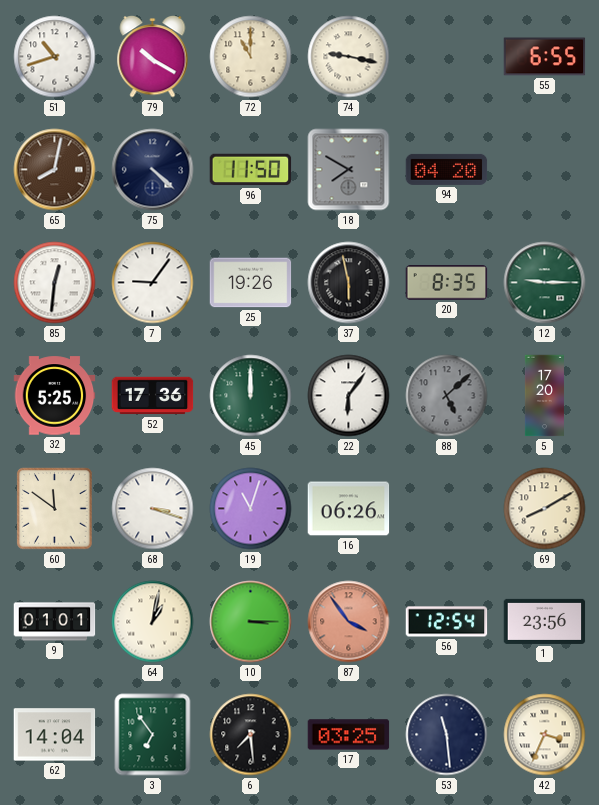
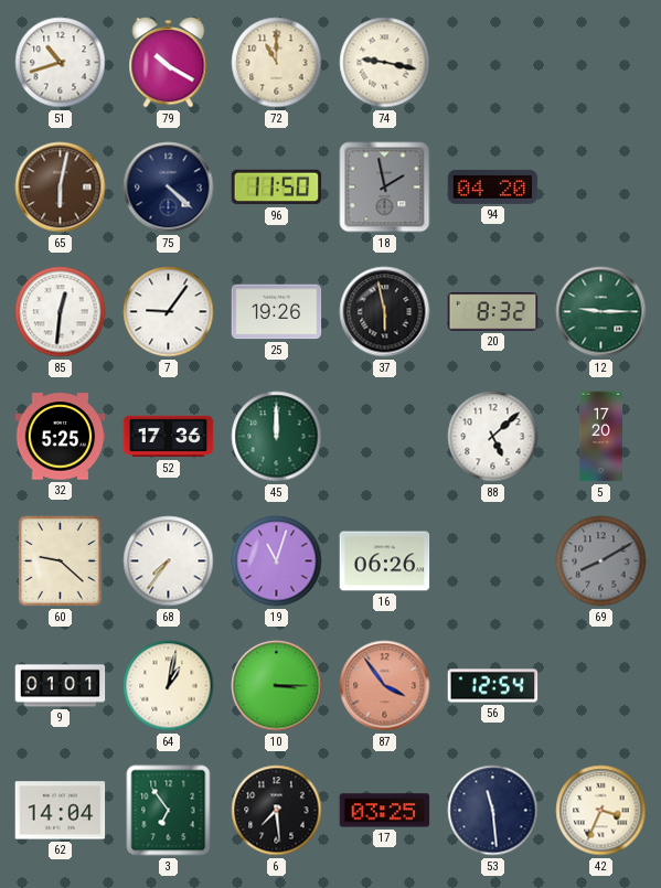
55: 6:55 -> none
65: 8:02 -> 6:02
18: 7:50 -> 1:58
20: 8:35 -> 8:32
22: 6:06 -> none
88 dial: grey -> white
60: 11:51 -> 9:22
68: 3:18 -> 7:36
69 dial: cream -> grey
1: 23:56 -> none
